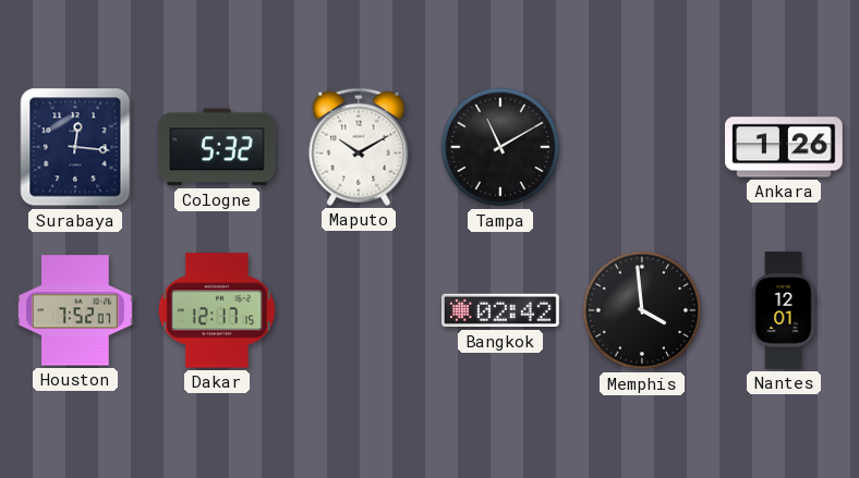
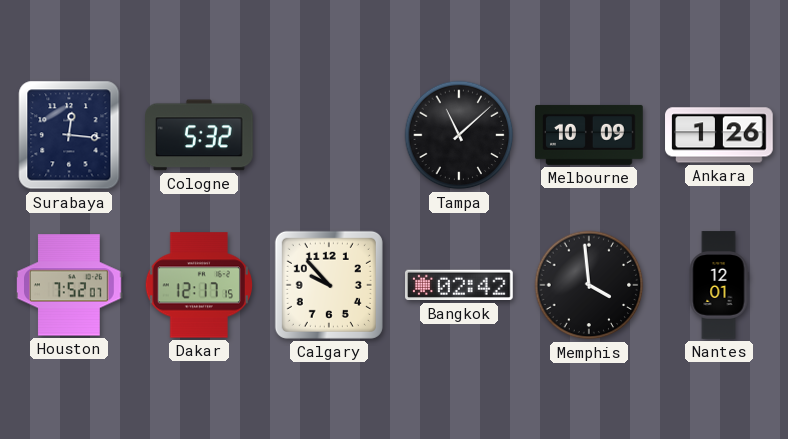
Maputo: 10:10 -> none
Tampa: 11:10 -> 11:08
Melbourne: none -> 10:09
Calgary: none -> 9:53
